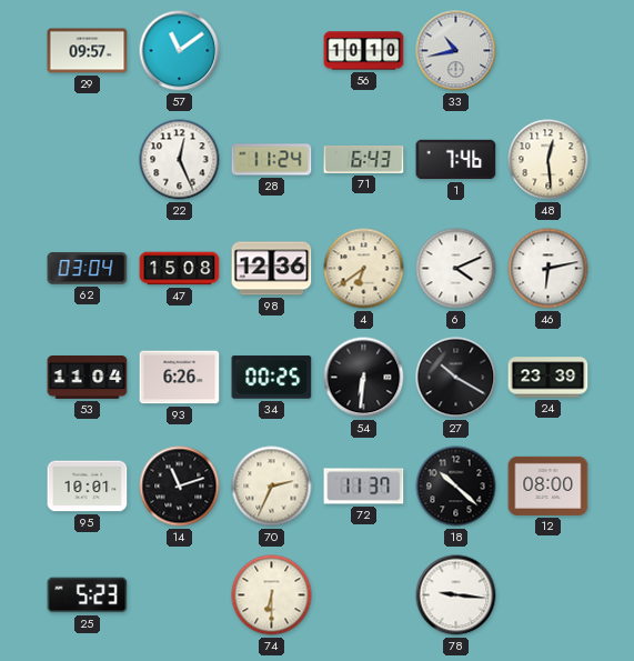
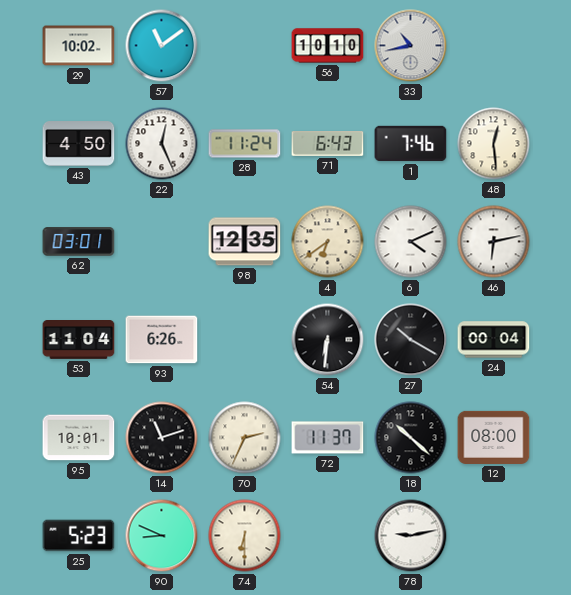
29: 09:57 -> 10:02
43: none -> 4:50
62: 03:04 -> 03:01
47: 15:08 -> none
98: 12:36 -> 12:35
34: 00:25 -> none
24: 23:39 -> 00:04
90: none -> 8:49
78: 9:16 -> 9:13
